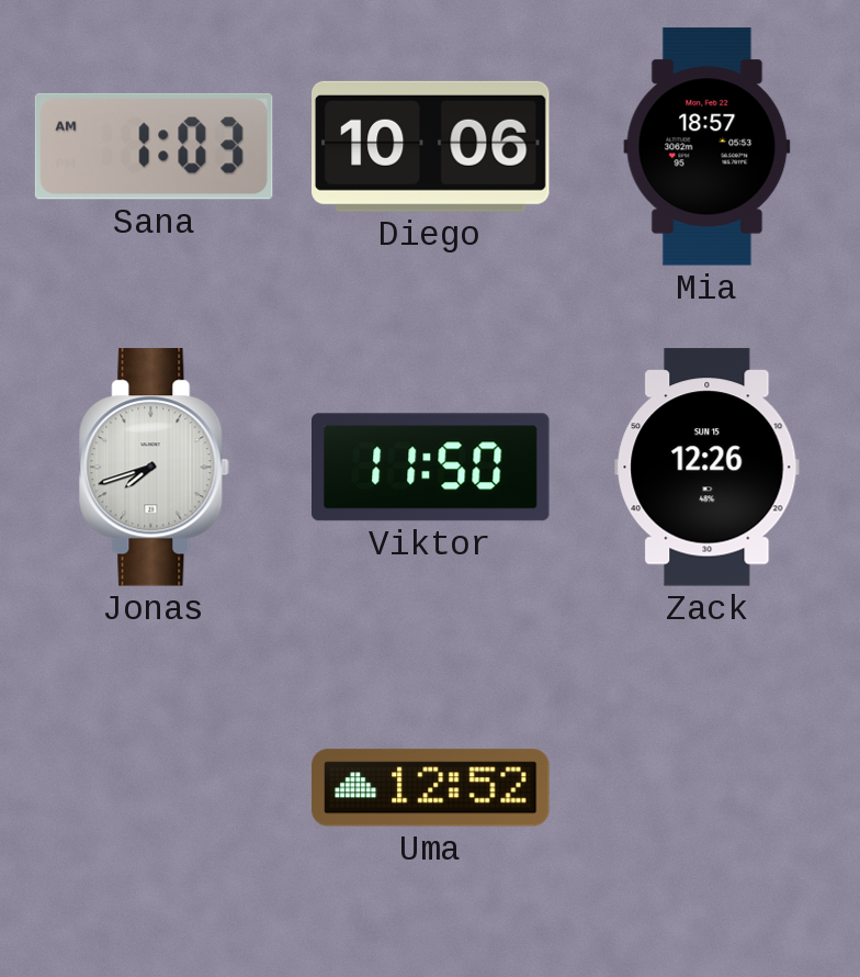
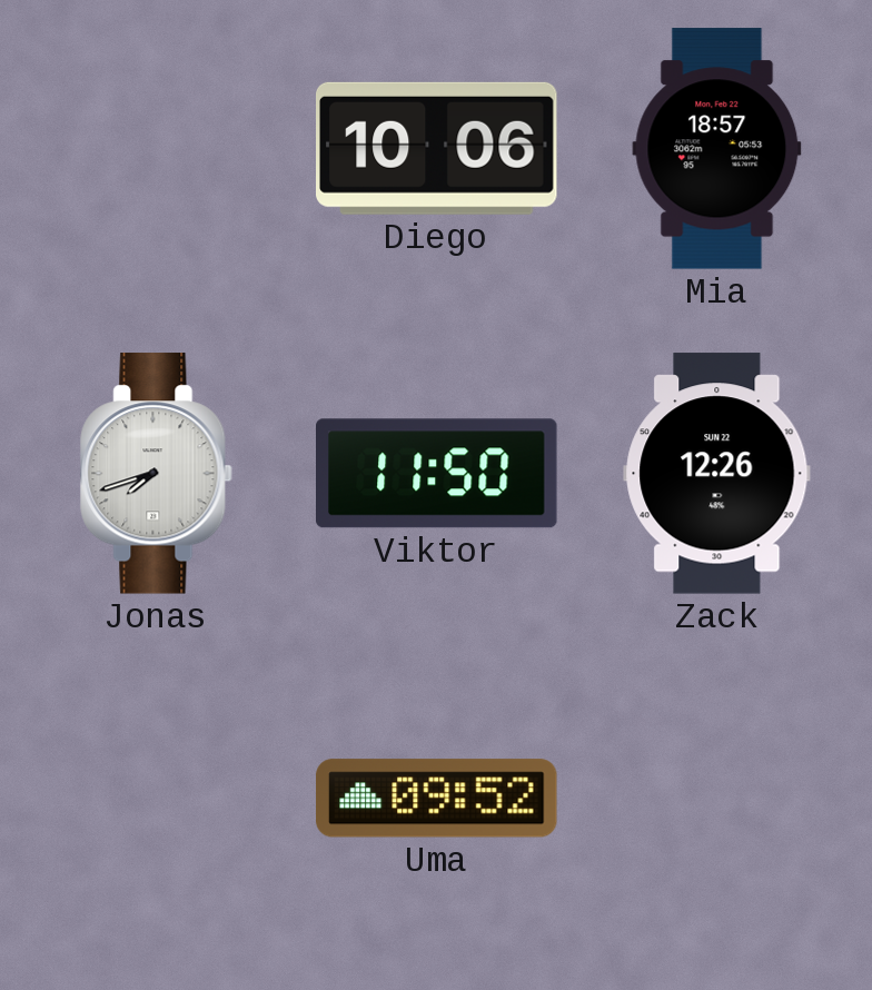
Sana: 1:03 -> none
Zack date: SUN 15 -> SUN 22
Uma: 12:52 -> 09:52
